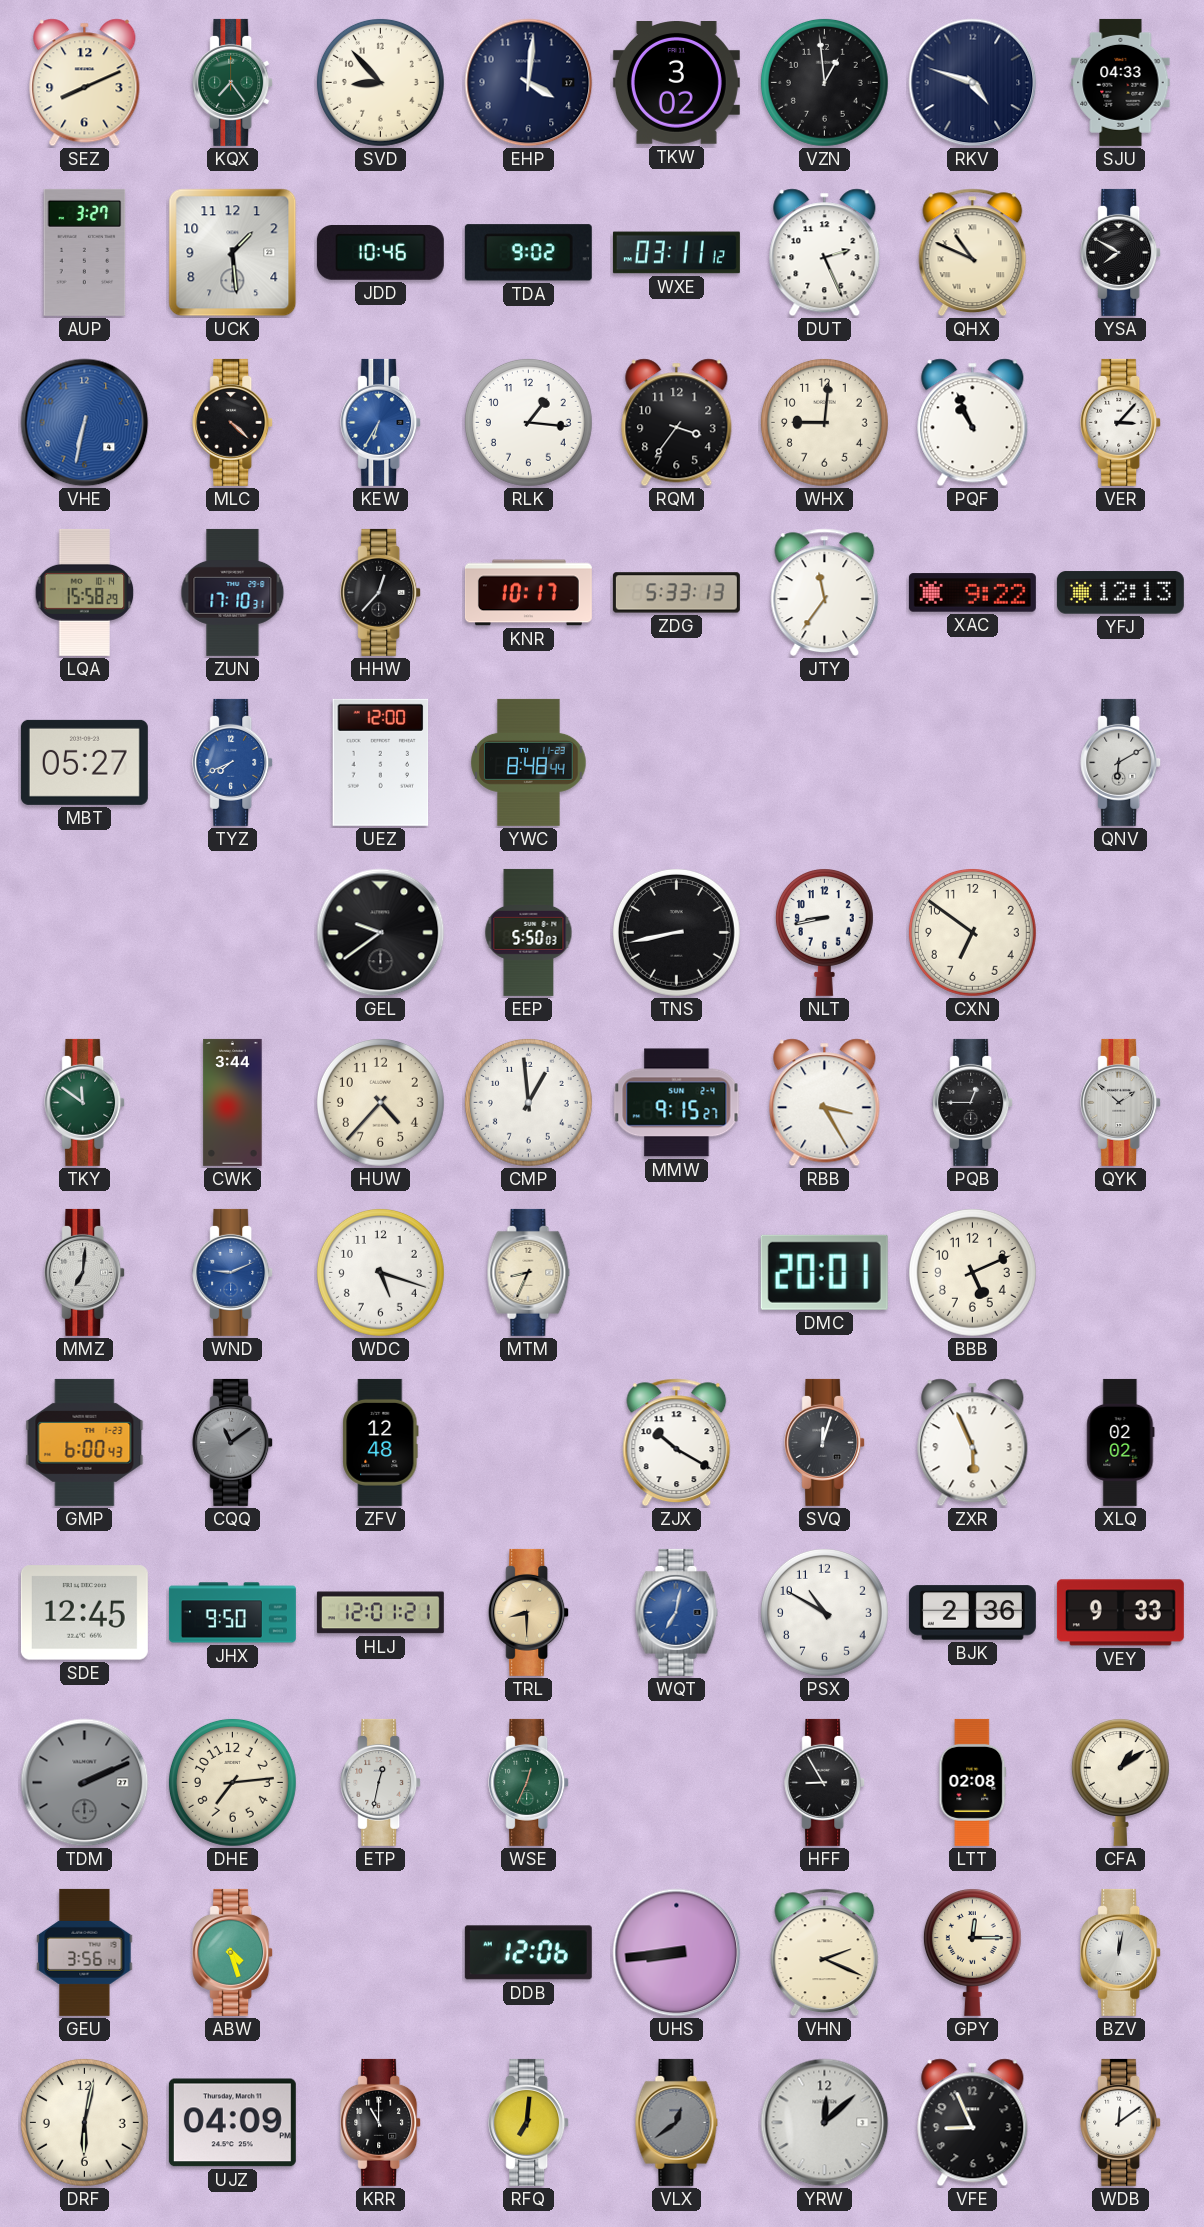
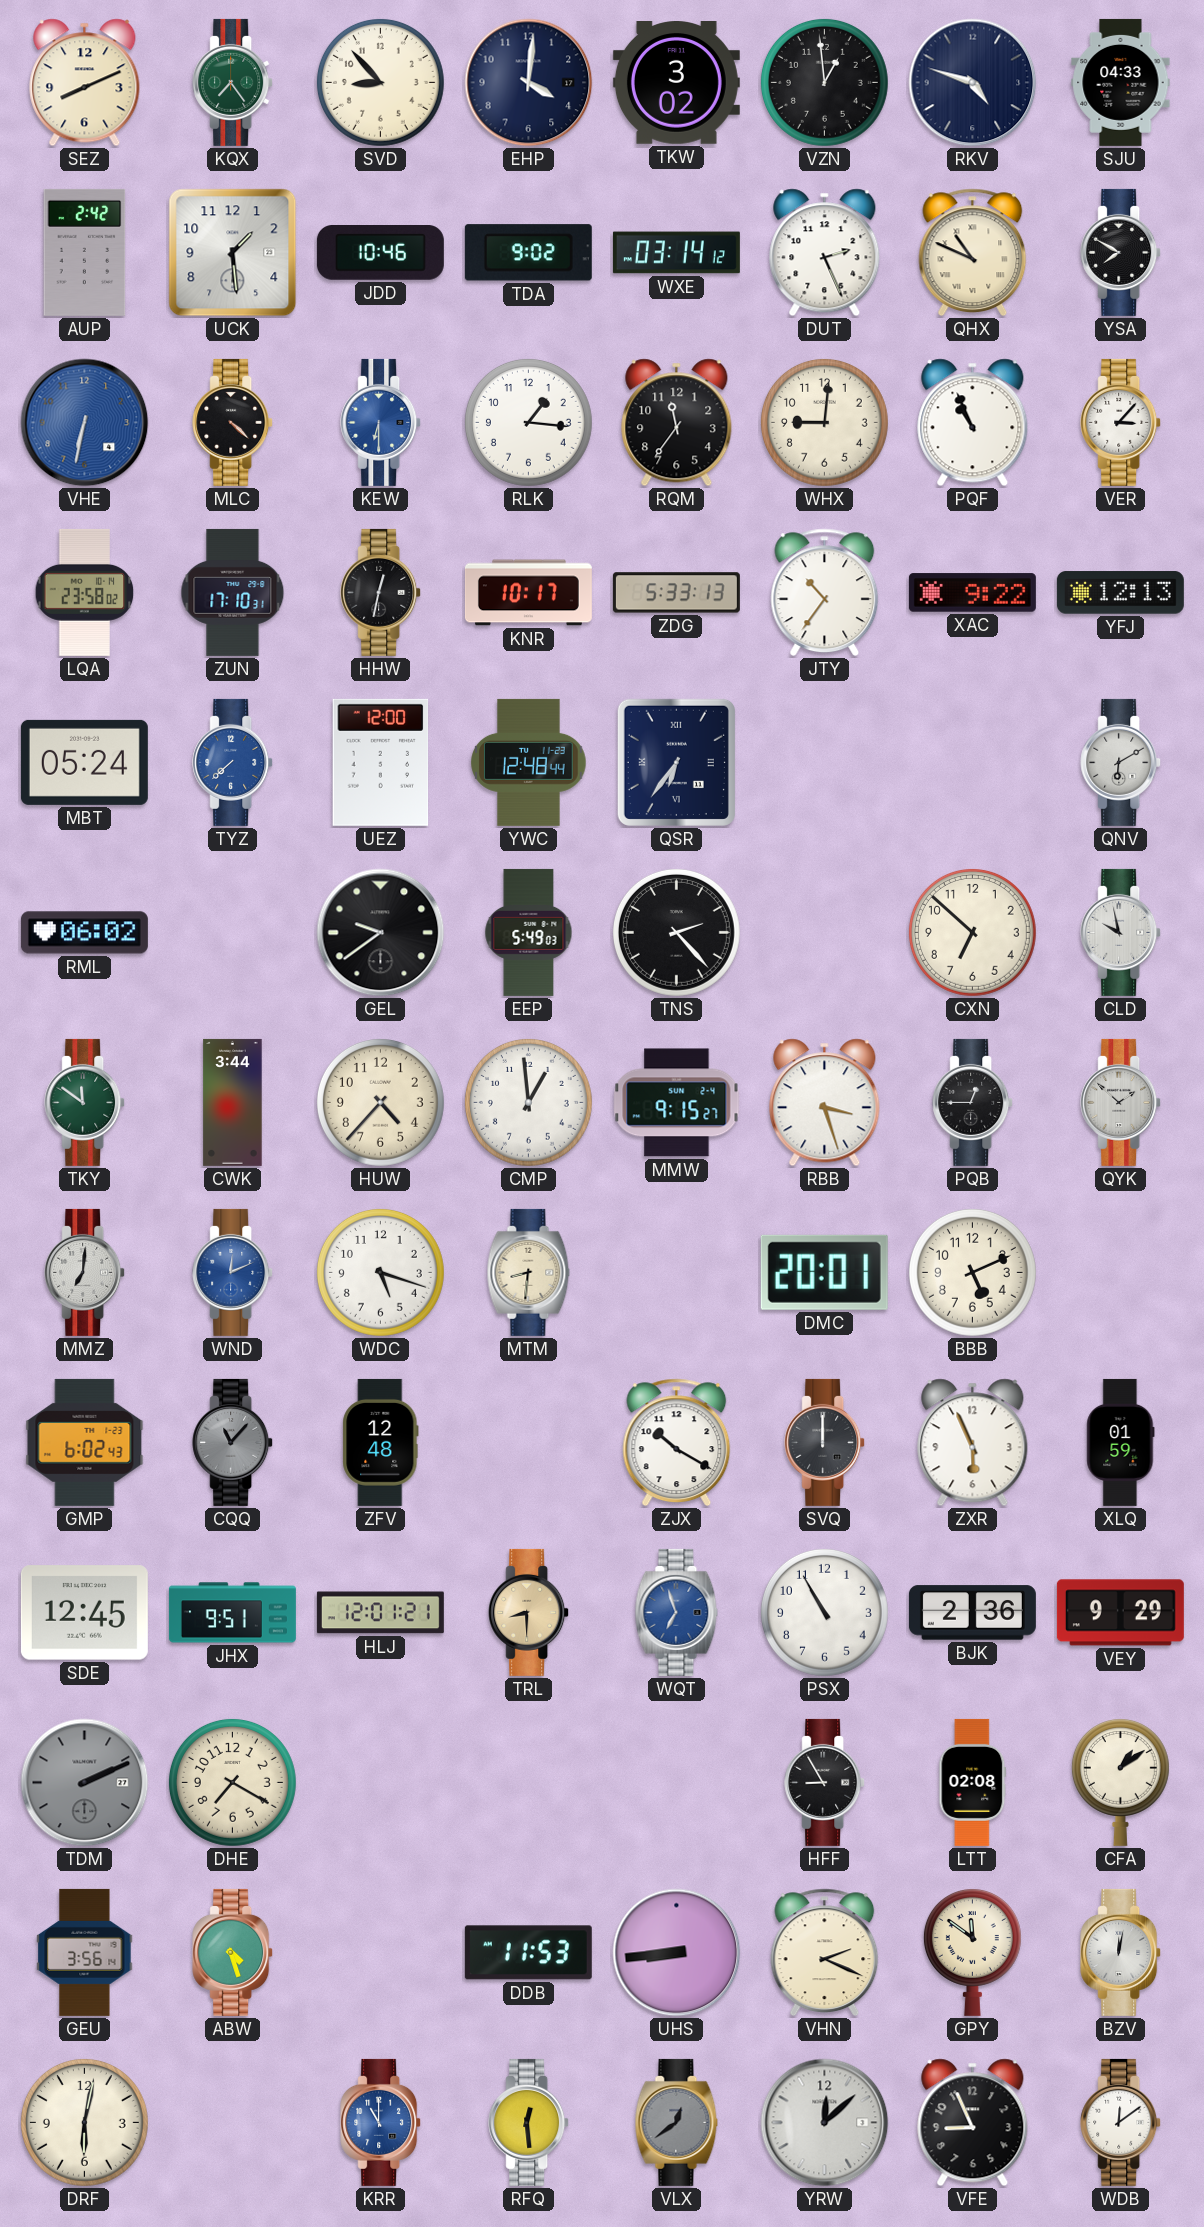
AUP: 3:27 -> 2:42
WXE: 03:11 -> 03:14
KEW: 6:35 -> 6:30
RQM: 3:36 -> 11:36
LQA: 15:58 -> 23:58
HHW: 12:37 -> 12:32
JTY: 11:36 -> 10:36
MBT: 05:27 -> 05:24
TYZ: 7:41 -> 7:38
YWC: 8:48 -> 12:48
QSR: none -> 6:36
RML: none -> 06:02
EEP: 5:50 -> 5:49
TNS: 8:43 -> 2:23
NLT: 8:43 -> none
CXN: 6:51 -> 6:52
CLD: none -> 9:58
RBB: 3:25 -> 3:27
WND: 9:11 -> 12:11
MTM: 8:34 -> 8:31
GMP: 6:00 -> 6:02
CQQ: 11:09 -> 11:07
SVQ: 12:03 -> 12:00
XLQ: 02:02 -> 01:59
JHX: 9:50 -> 9:51
WQT: 7:02 -> 6:57
PSX: 10:50 -> 10:55
VEY: 9:33 -> 9:29
DHE: 7:14 -> 7:20
ETP: 12:32 -> none
WSE: 12:34 -> none
DDB: 12:06 -> 11:53
GPY: 12:15 -> 11:51
UJZ: 04:09 -> none
KRR dial: black -> blue
RFQ: 7:01 -> 12:29
